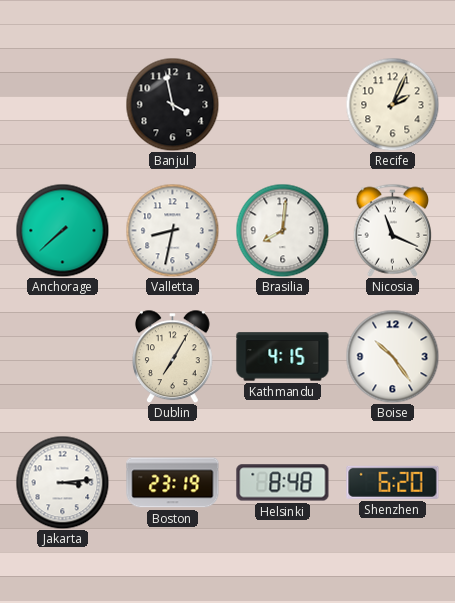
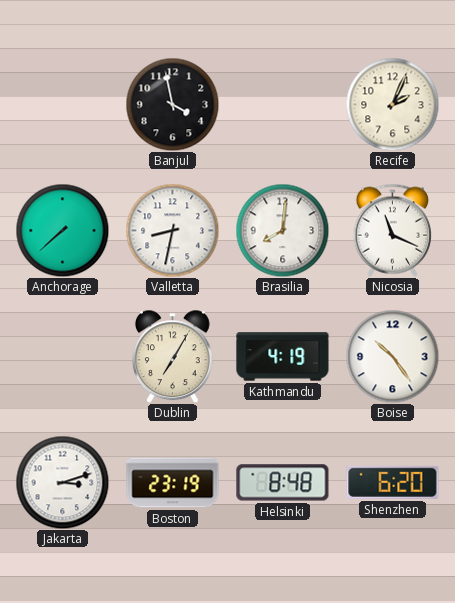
Kathmandu: 4:15 -> 4:19
Jakarta: 3:14 -> 3:12
